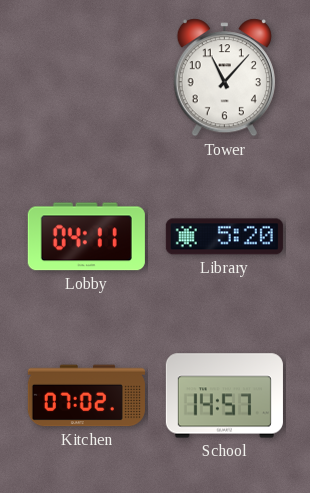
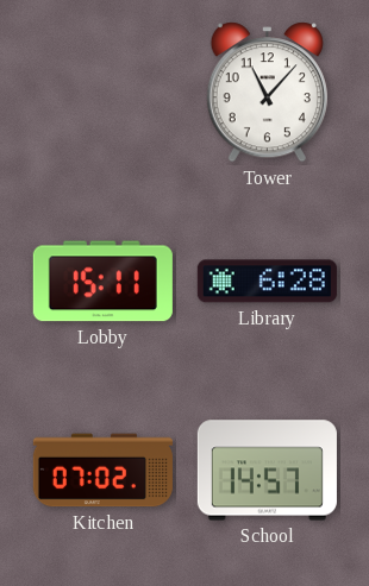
Lobby: 04:11 -> 15:11
Library: 5:20 -> 6:28
